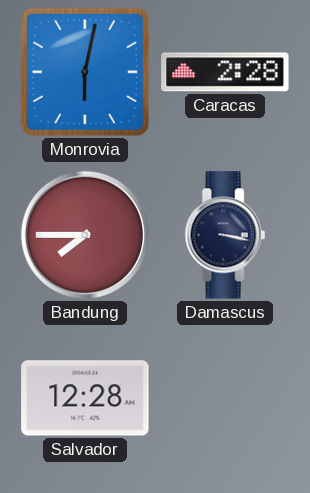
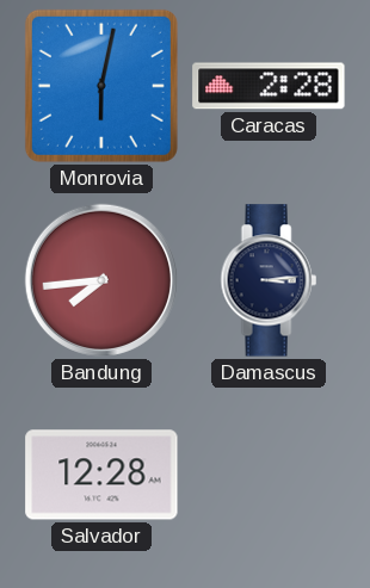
Bandung: 7:45 -> 7:44
Damascus: 3:17 -> 3:14
